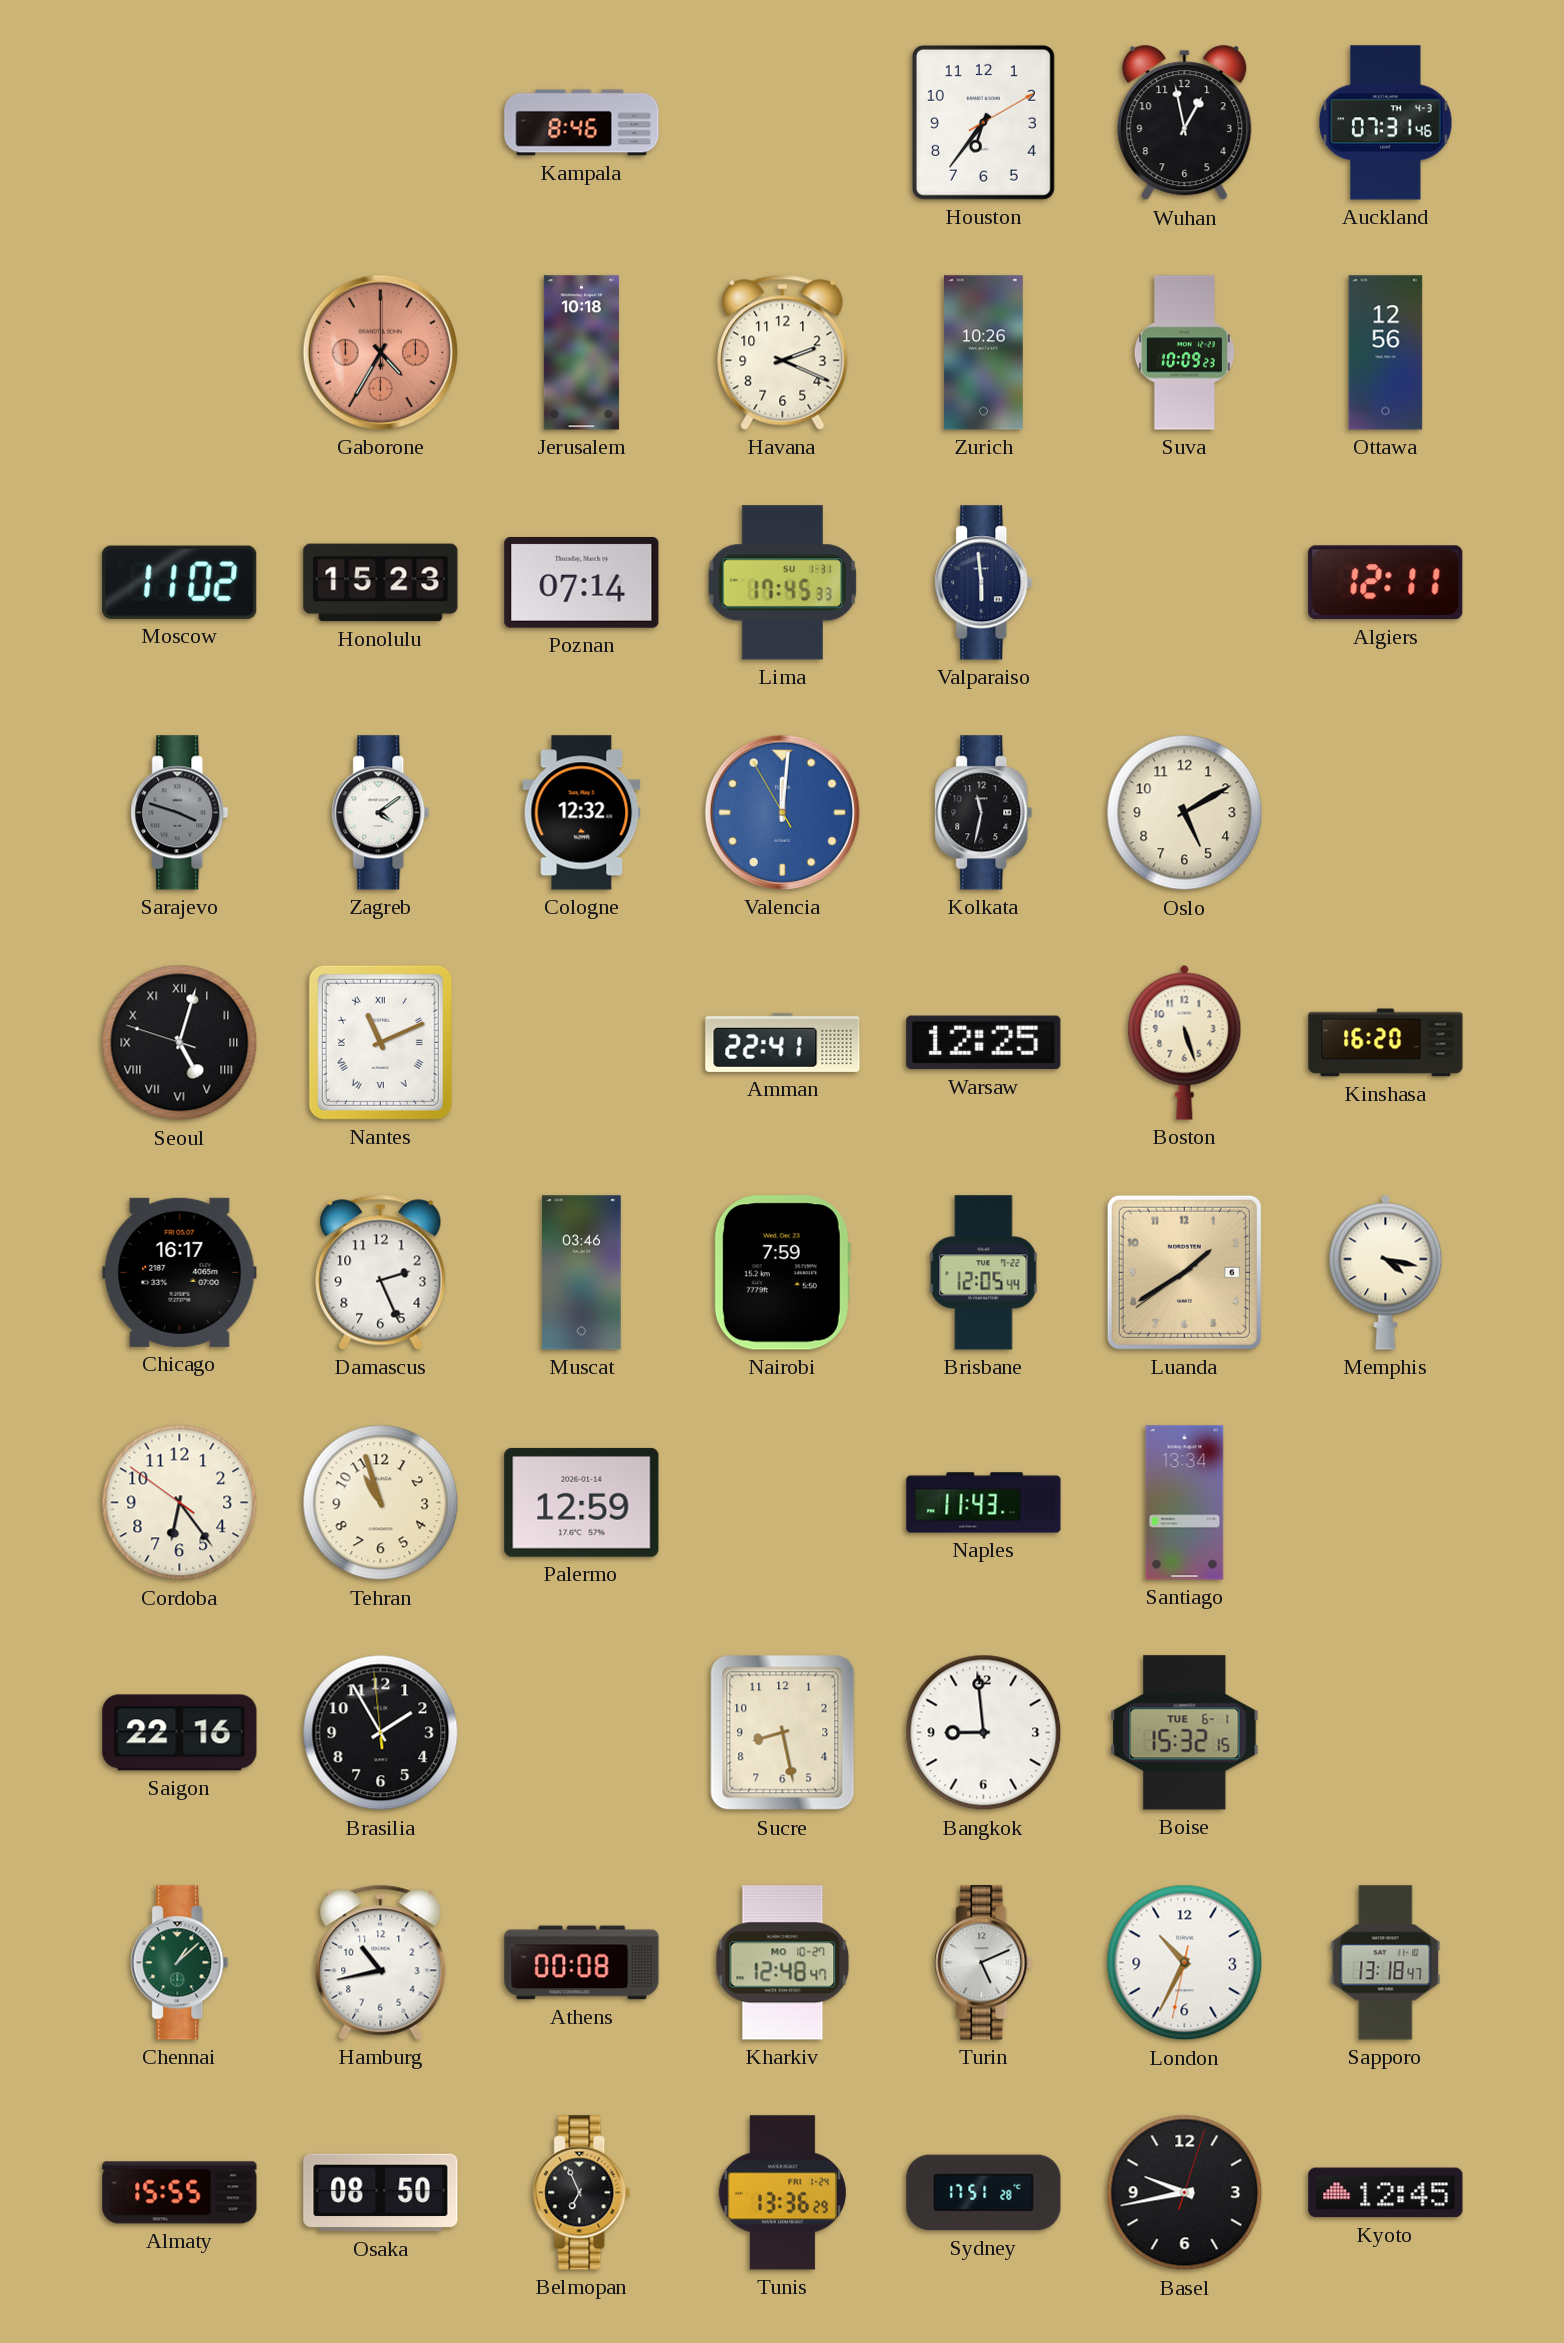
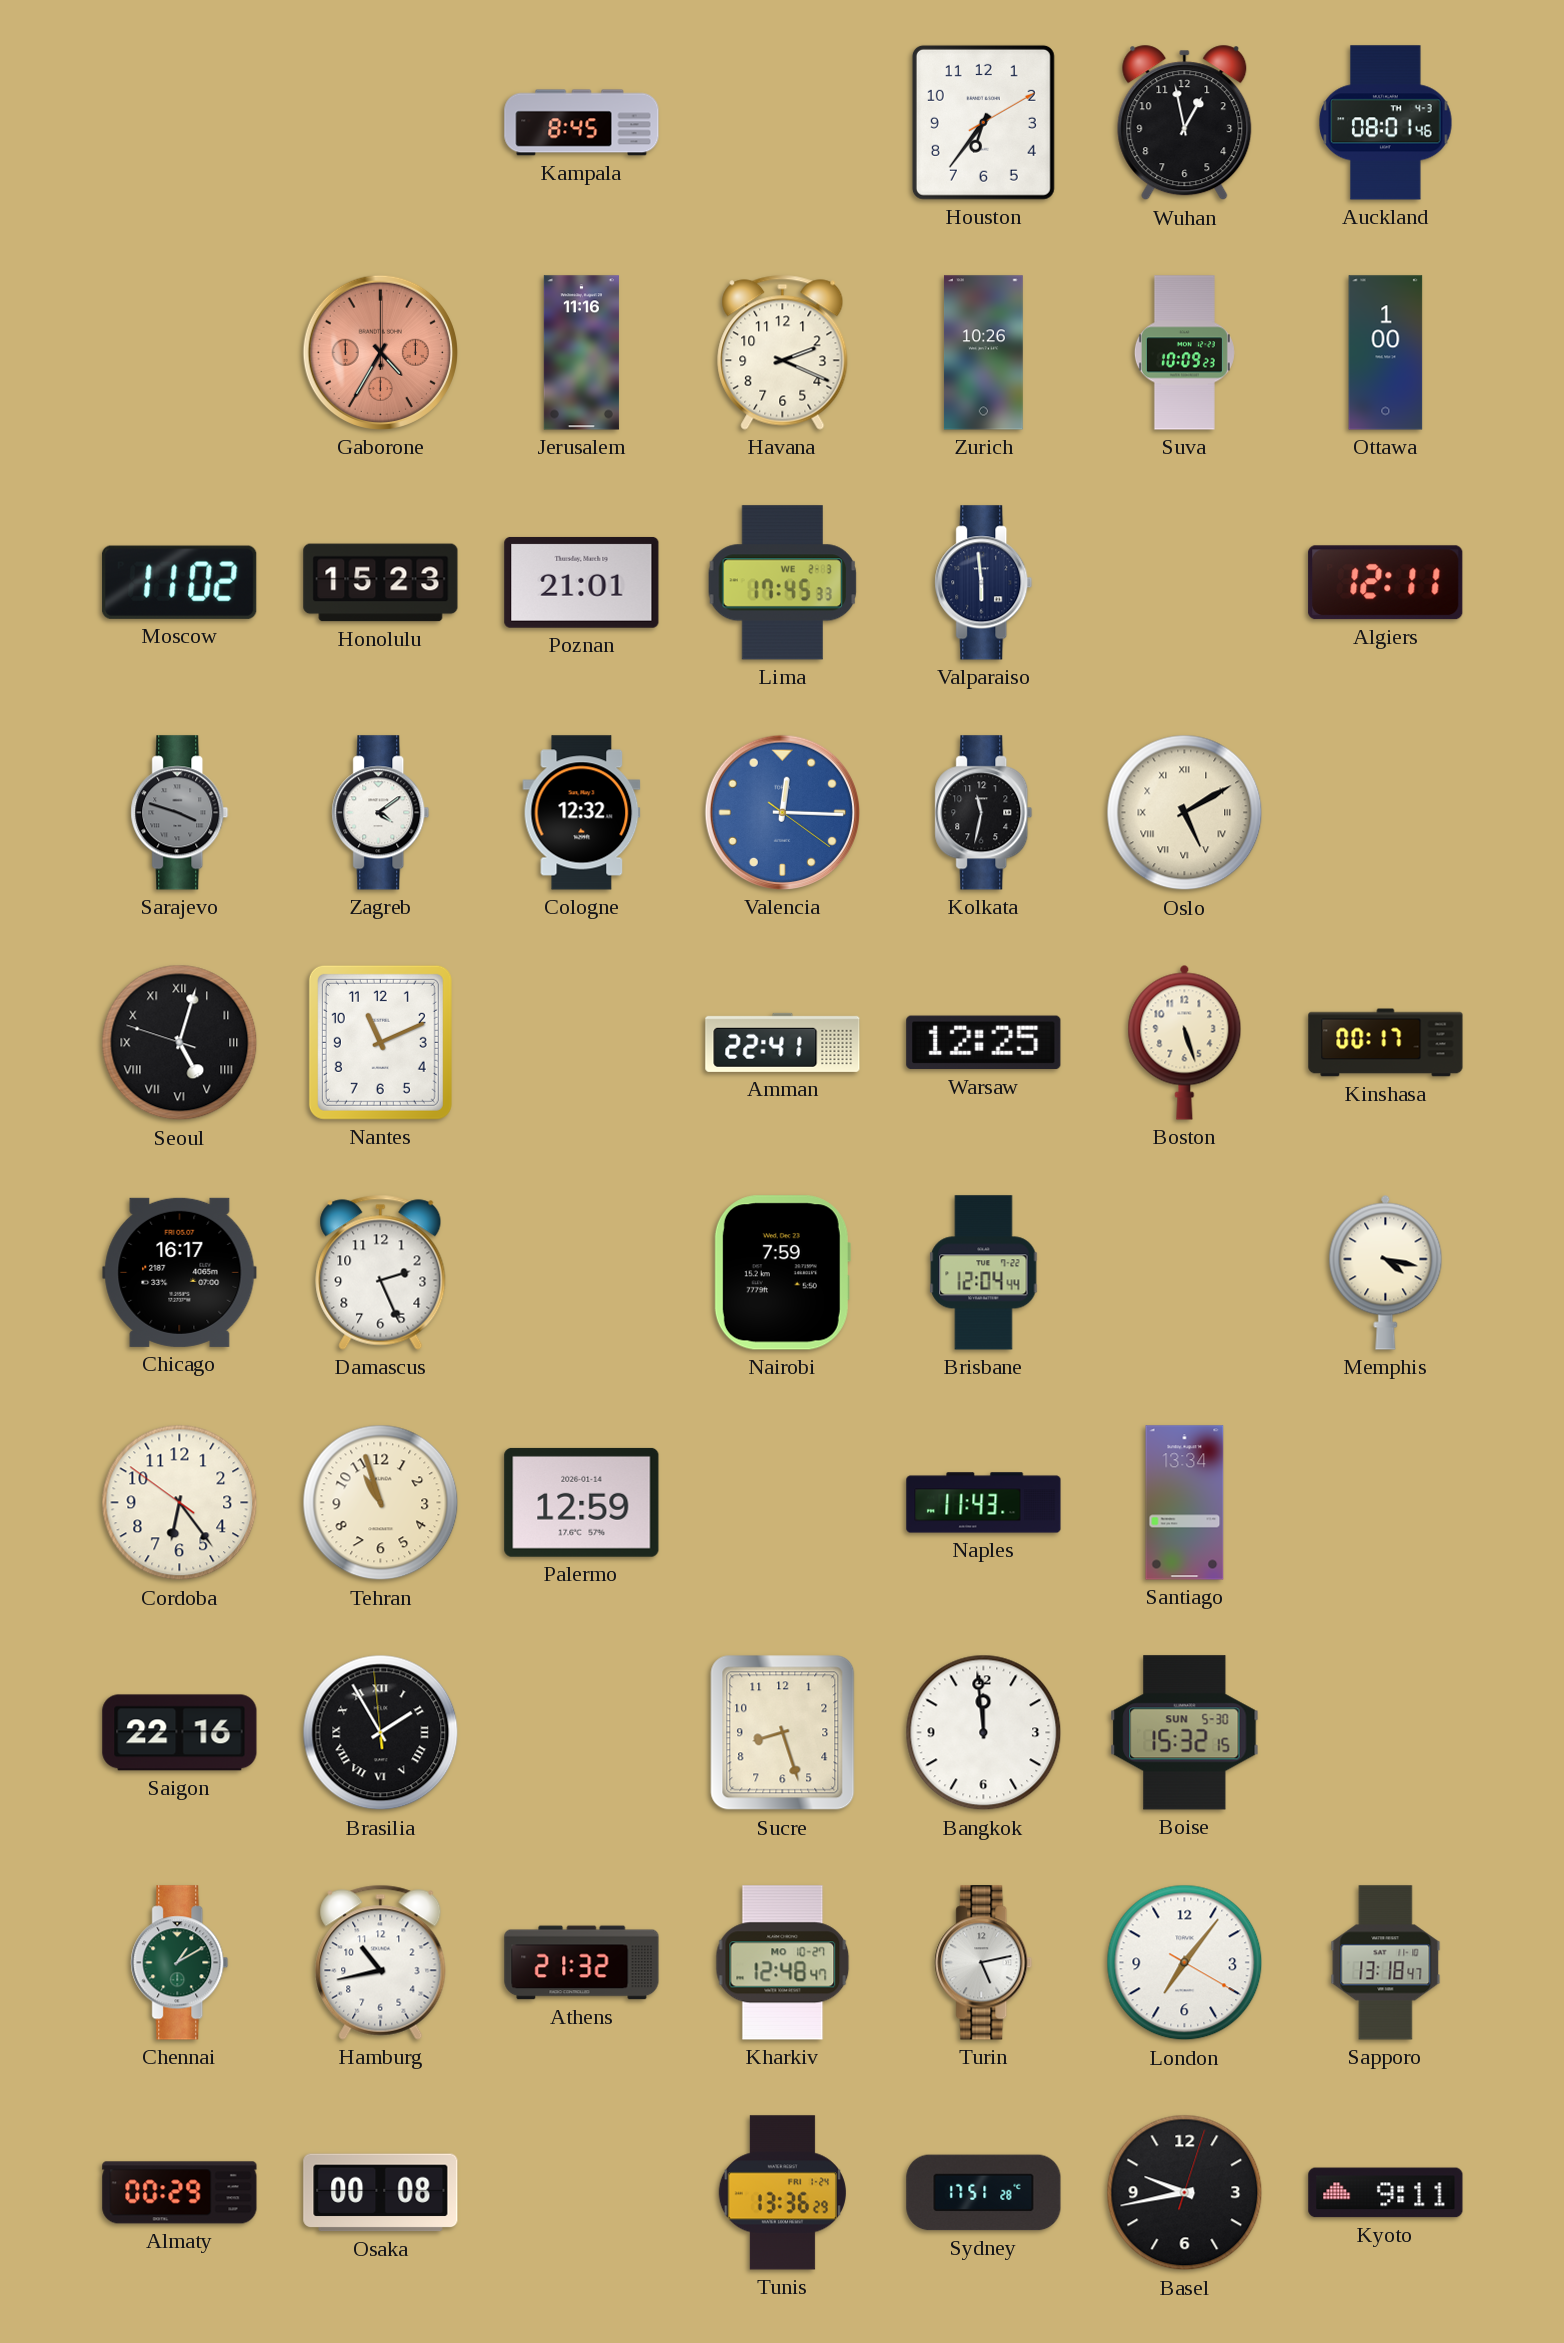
Kampala: 8:46 -> 8:45
Auckland: 07:31 -> 08:01
Jerusalem: 10:18 -> 11:16
Ottawa: 12:56 -> 1:00
Poznan: 07:14 -> 21:01
Lima date: SU 1-31 -> WE 2-3
Valencia: 12:00 -> 12:15
Oslo numerals: Arabic -> Roman
Nantes numerals: Roman -> Arabic
Kinshasa: 16:20 -> 00:17
Muscat: 03:46 -> none
Brisbane: 12:05 -> 12:04
Luanda: 1:39 -> none
Brasilia numerals: Arabic -> Roman
Sucre: 8:28 -> 8:27
Bangkok: 8:59 -> 11:59
Boise date: TUE 6-1 -> SUN 5-30
Chennai: 1:08 -> 1:10
Athens: 00:08 -> 21:32
Turin: 5:11 -> 5:13
London: 10:34 -> 7:06
Almaty: 15:55 -> 00:29
Osaka: 08:50 -> 00:08
Belmopan: 6:56 -> none
Kyoto: 12:45 -> 9:11
